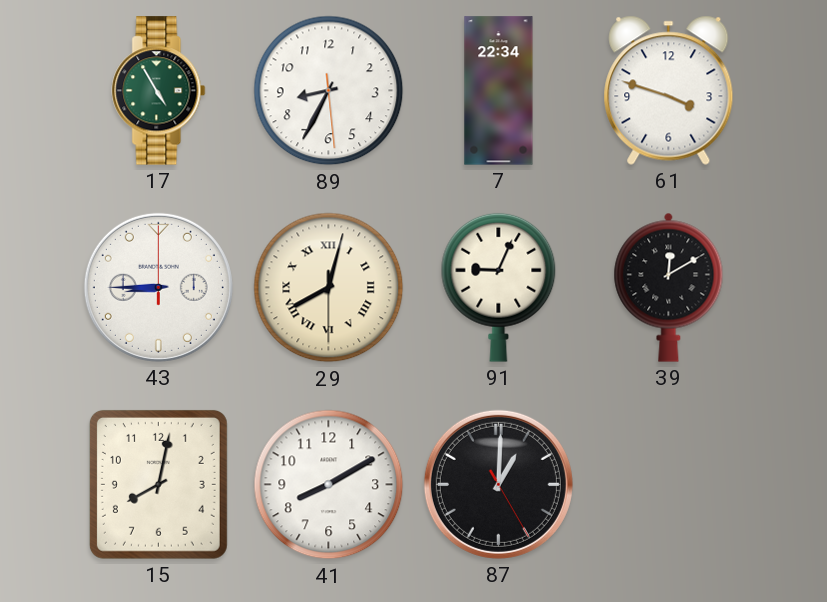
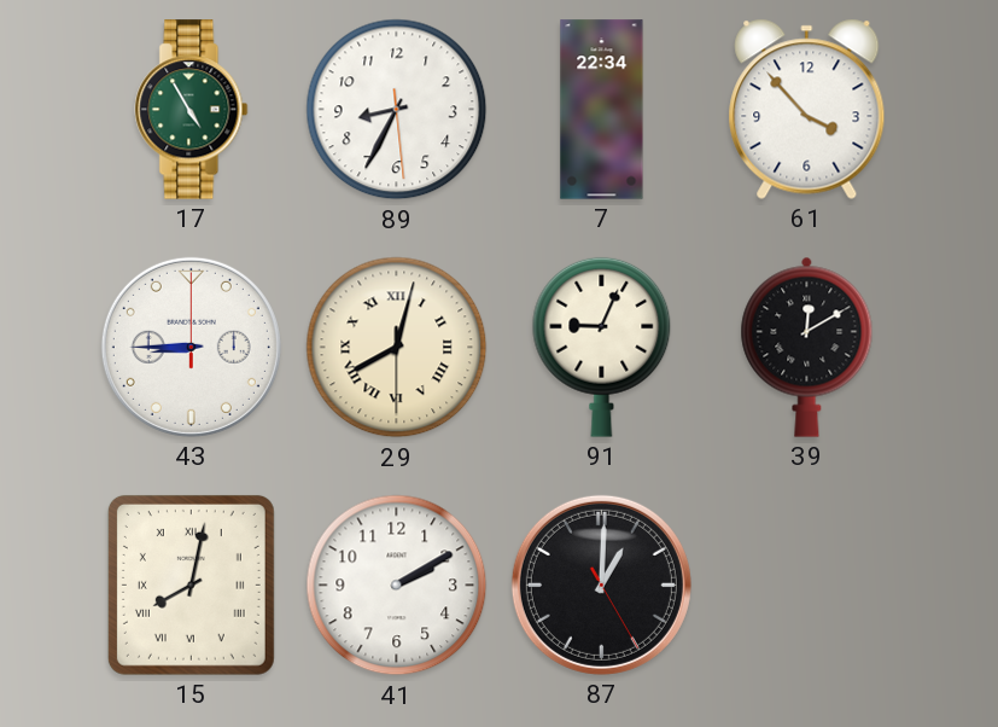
61: 3:48 -> 3:53
15 numerals: Arabic -> Roman
41: 8:10 -> 2:10
